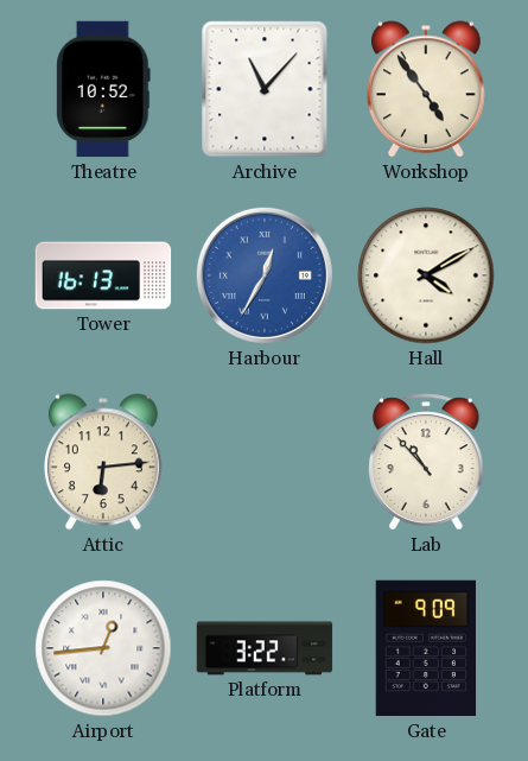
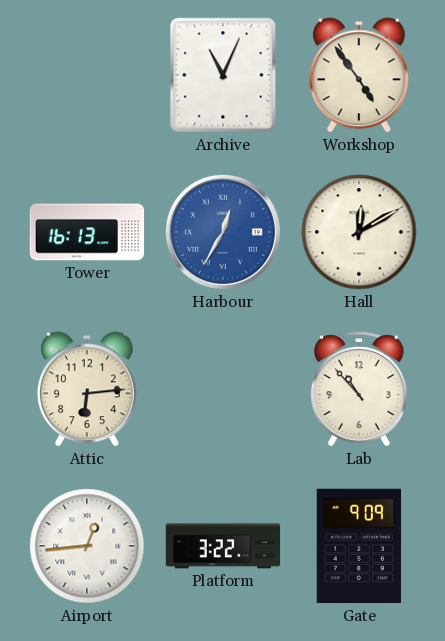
Theatre: 10:52 -> none
Archive: 11:07 -> 11:04
Hall: 4:10 -> 12:10
